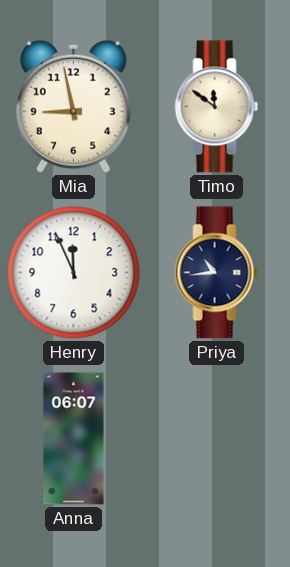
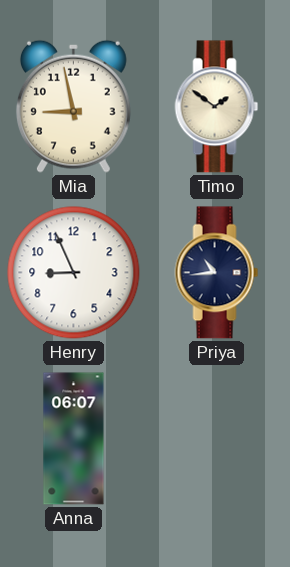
Timo: 11:51 -> 1:51
Henry: 11:56 -> 8:56
